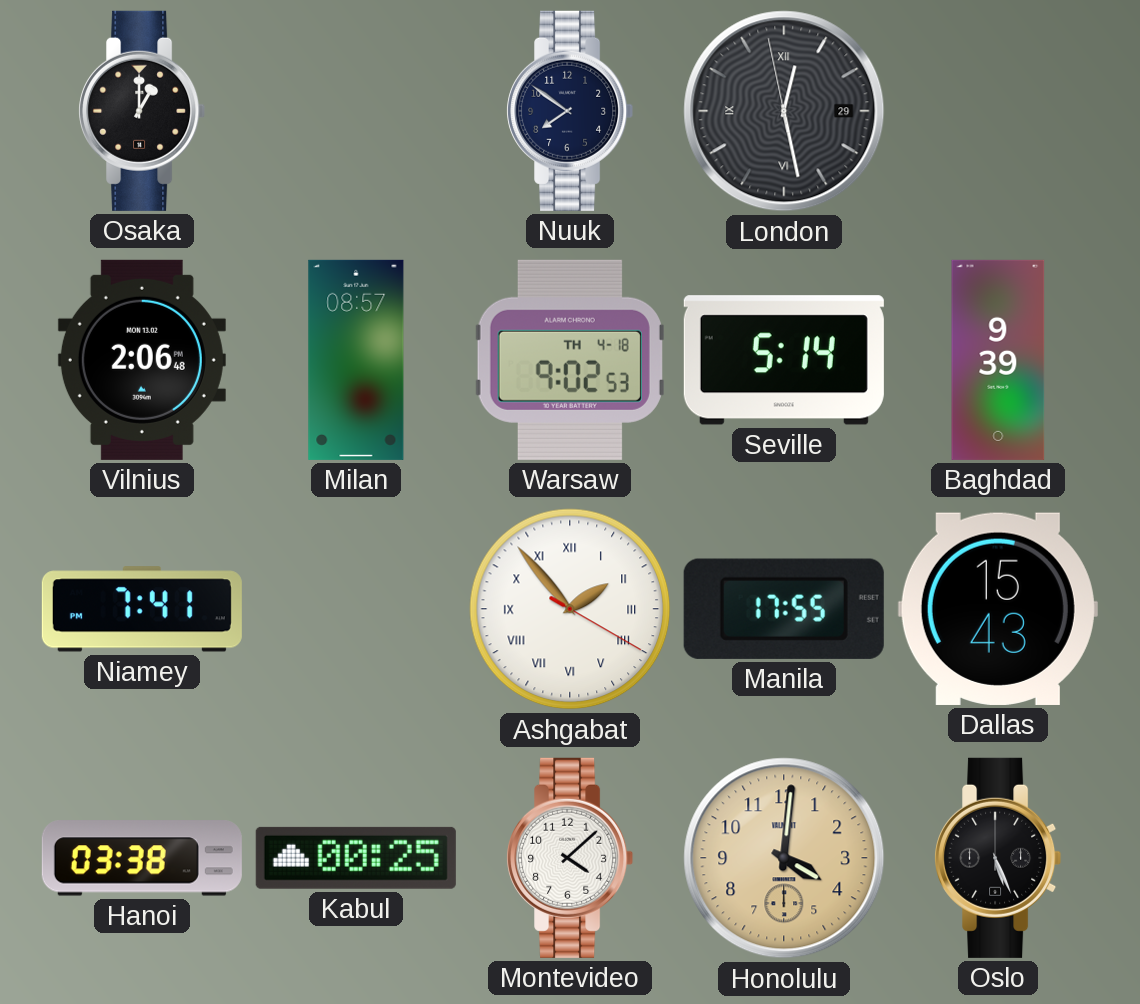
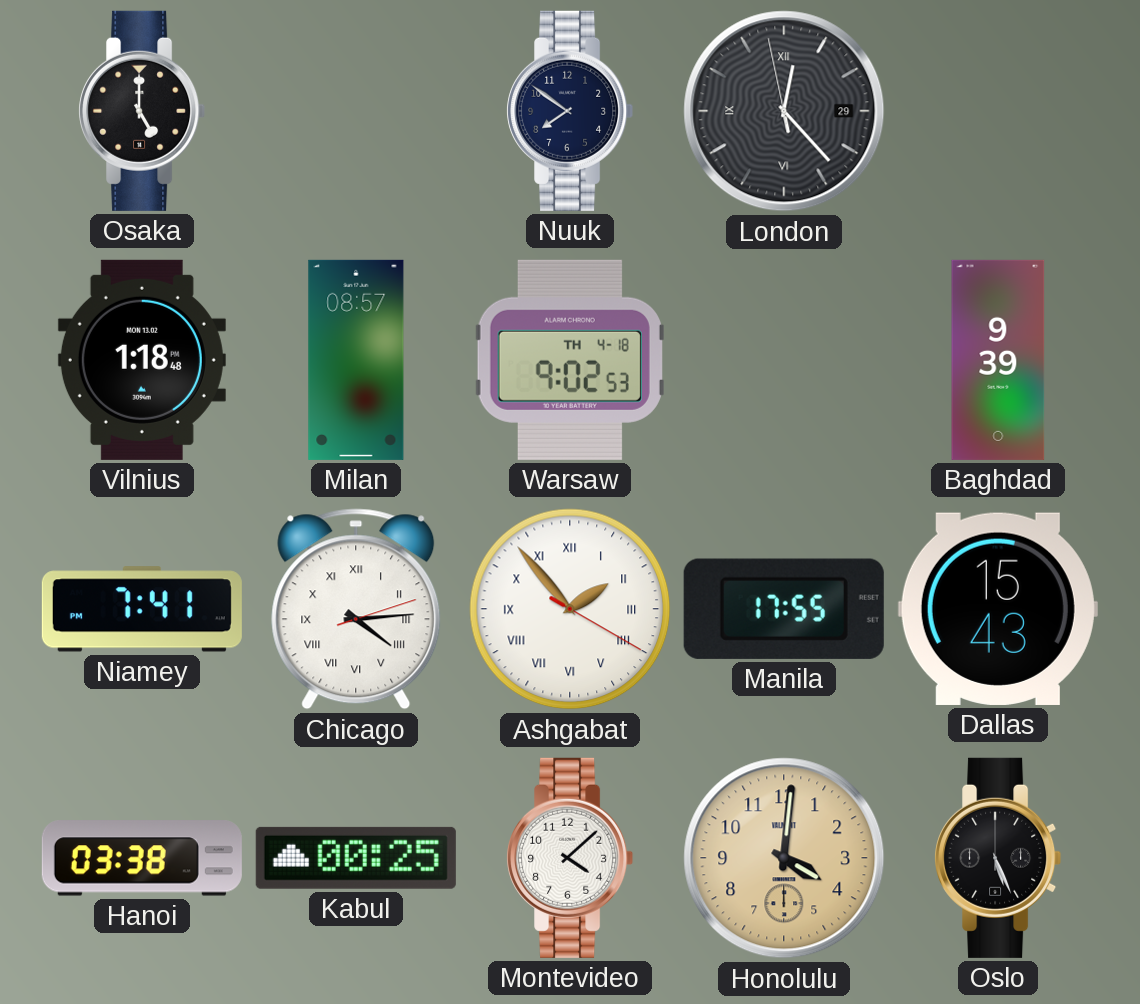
Osaka: 1:00 -> 5:00
London: 12:27 -> 12:22
Vilnius: 2:06 -> 1:18
Seville: 5:14 -> none
Chicago: none -> 4:14
